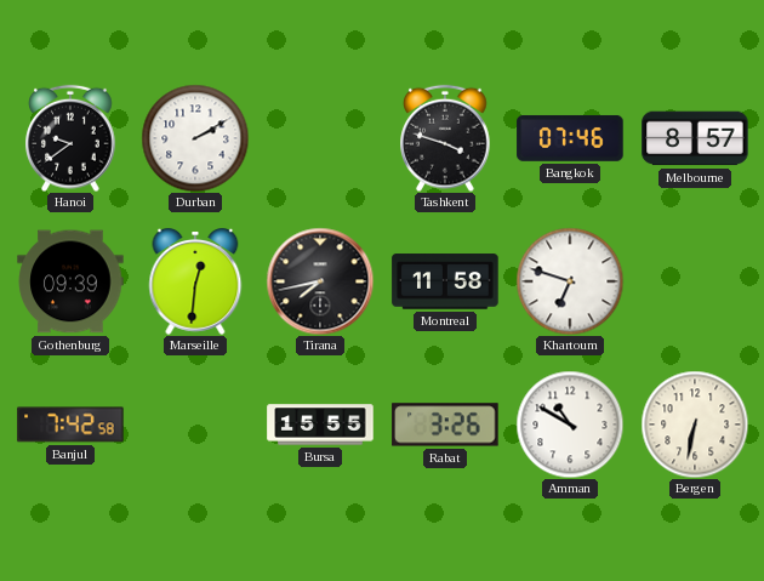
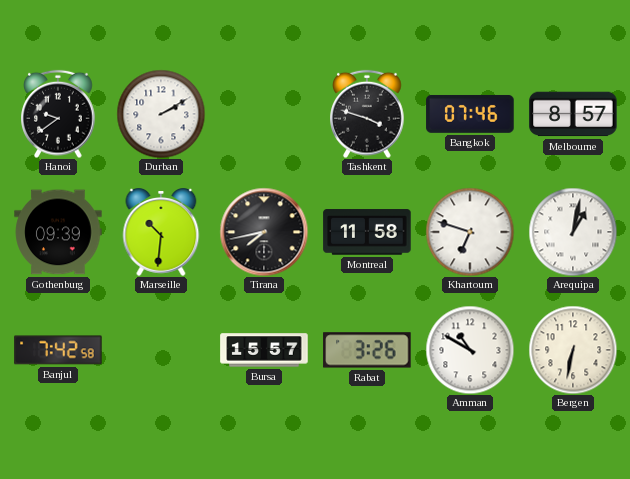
Marseille: 12:31 -> 10:31
Arequipa: none -> 1:02
Bursa: 15:55 -> 15:57
